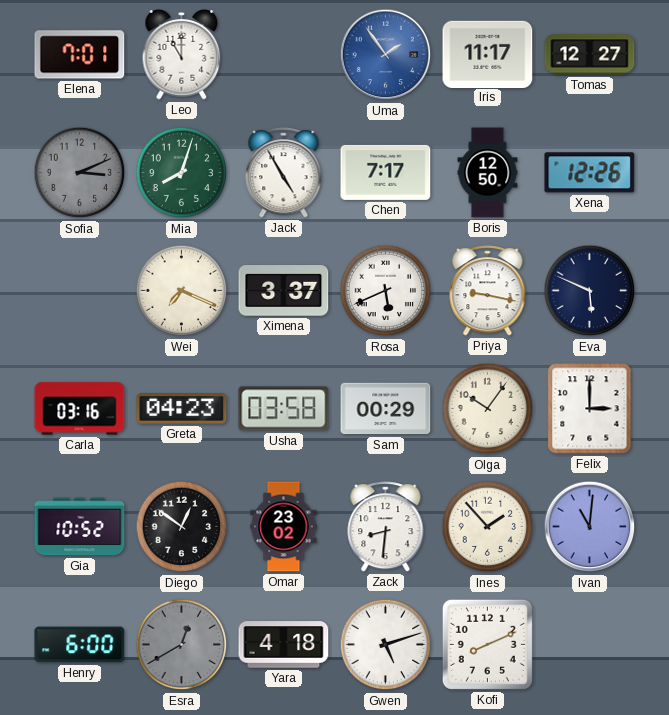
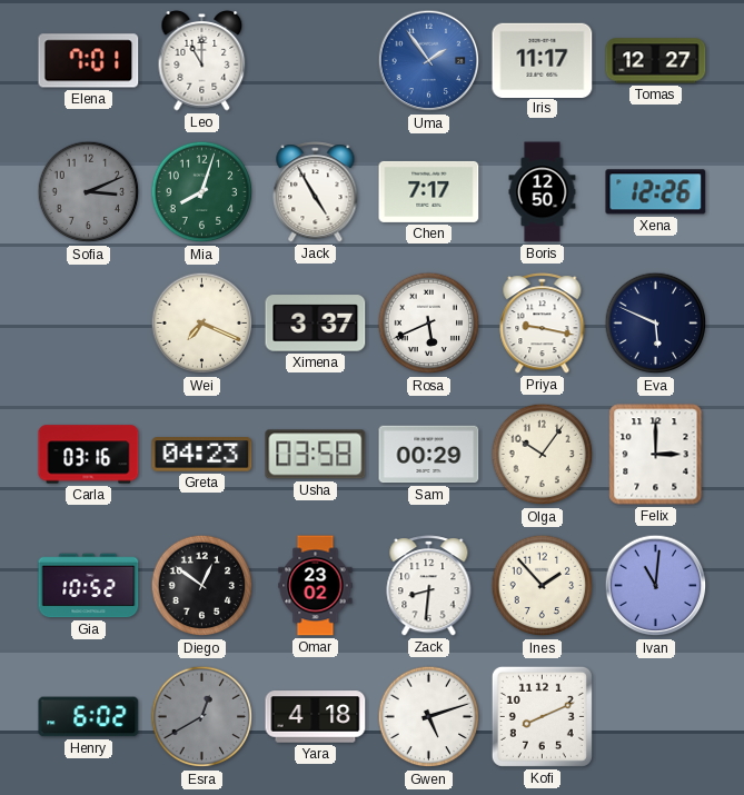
Henry: 6:00 -> 6:02
